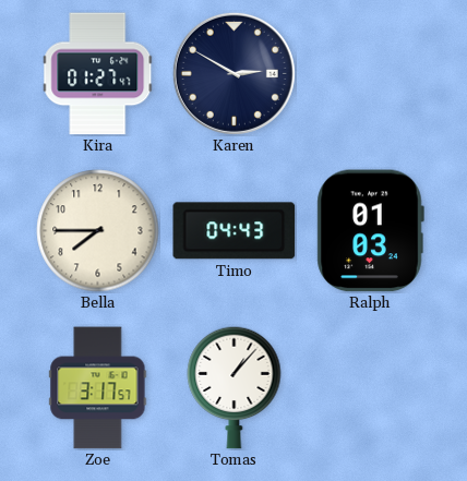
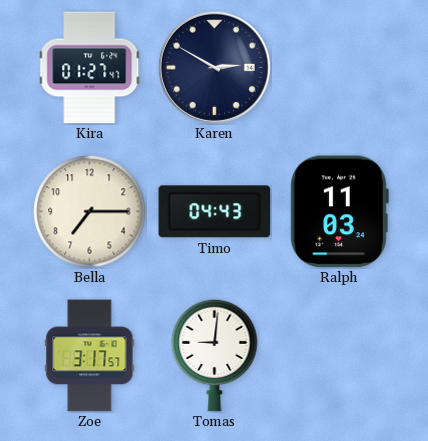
Bella: 7:45 -> 7:15
Ralph: 01:03 -> 11:03
Tomas: 1:07 -> 9:01
